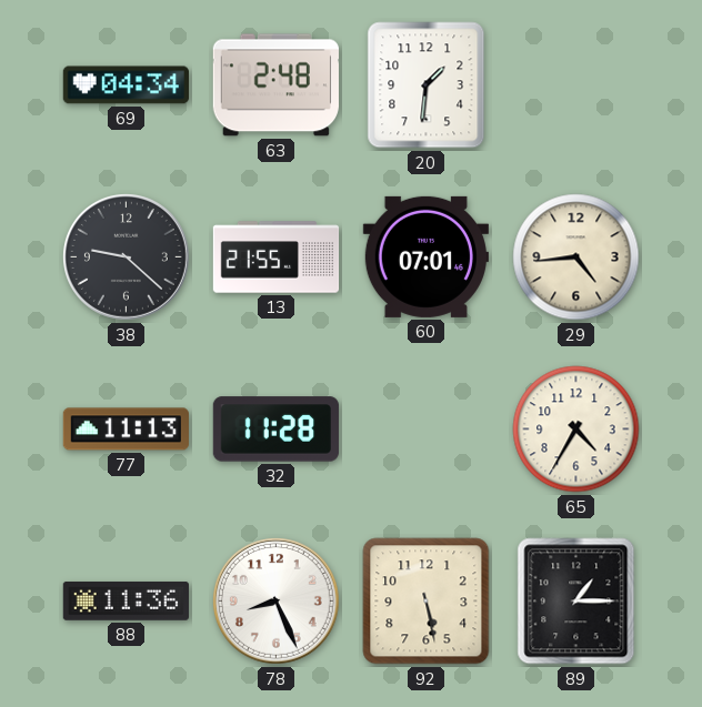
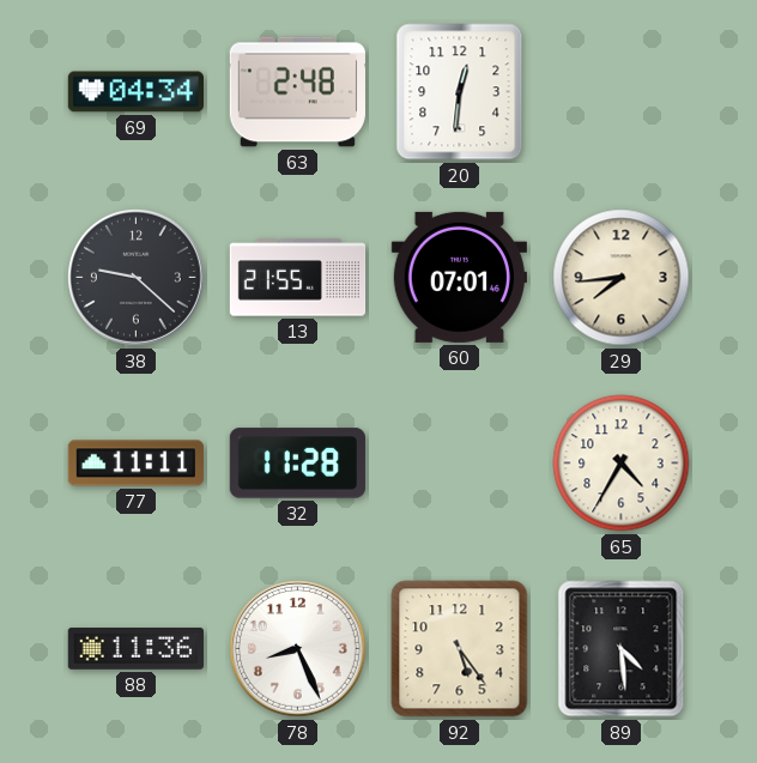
20: 1:31 -> 12:31
29: 4:44 -> 7:44
77: 11:13 -> 11:11
92: 5:28 -> 5:24
89: 1:15 -> 4:29
